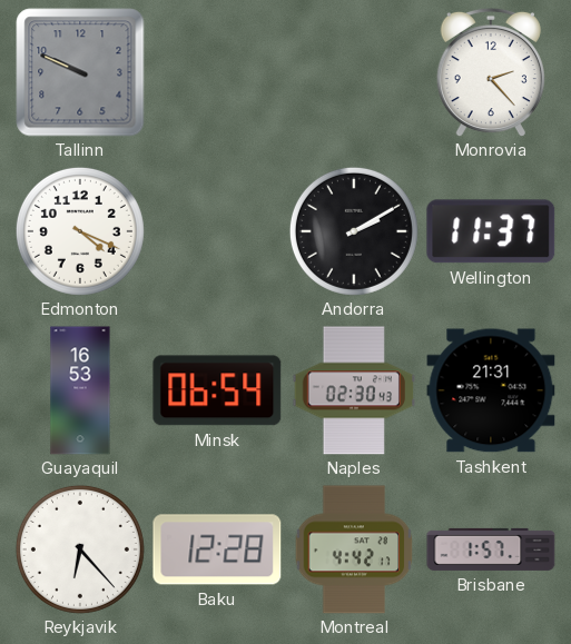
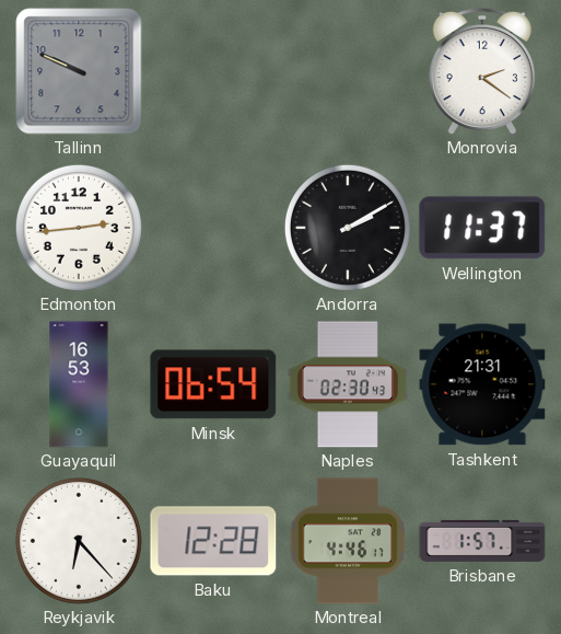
Monrovia: 2:23 -> 2:21
Edmonton: 4:19 -> 2:44
Montreal: 4:42 -> 4:46
